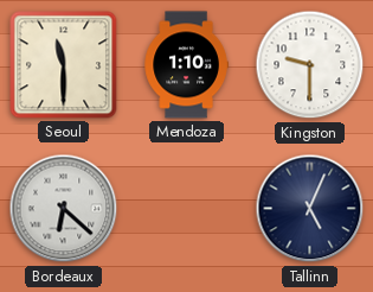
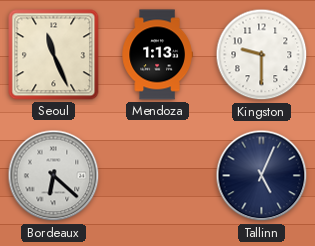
Seoul: 11:30 -> 11:26
Mendoza: 1:10 -> 1:13
